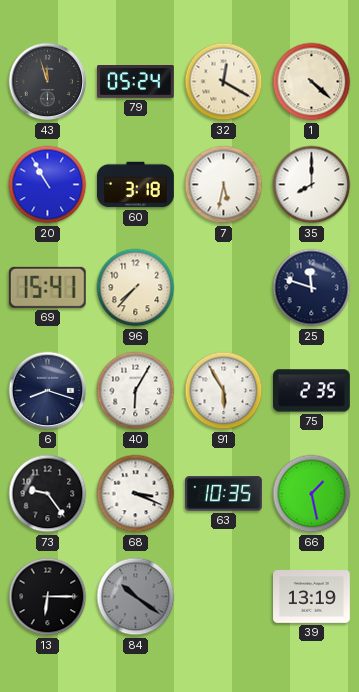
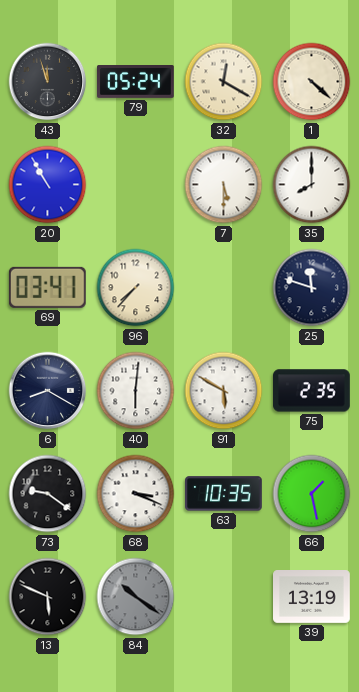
60: 3:18 -> none
7: 5:32 -> 5:30
69: 15:41 -> 03:41
6: 8:18 -> 8:20
40: 6:05 -> 6:01
91: 5:55 -> 5:50
73: 9:24 -> 9:21
13: 6:15 -> 5:49
